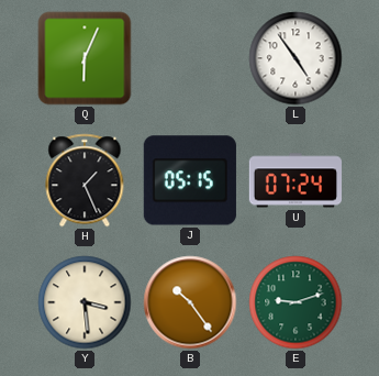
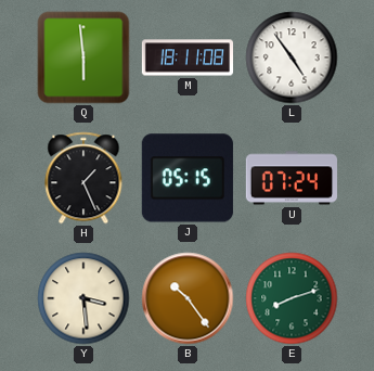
Q: 6:04 -> 5:59
M: none -> 18:11
E: 9:12 -> 8:12
